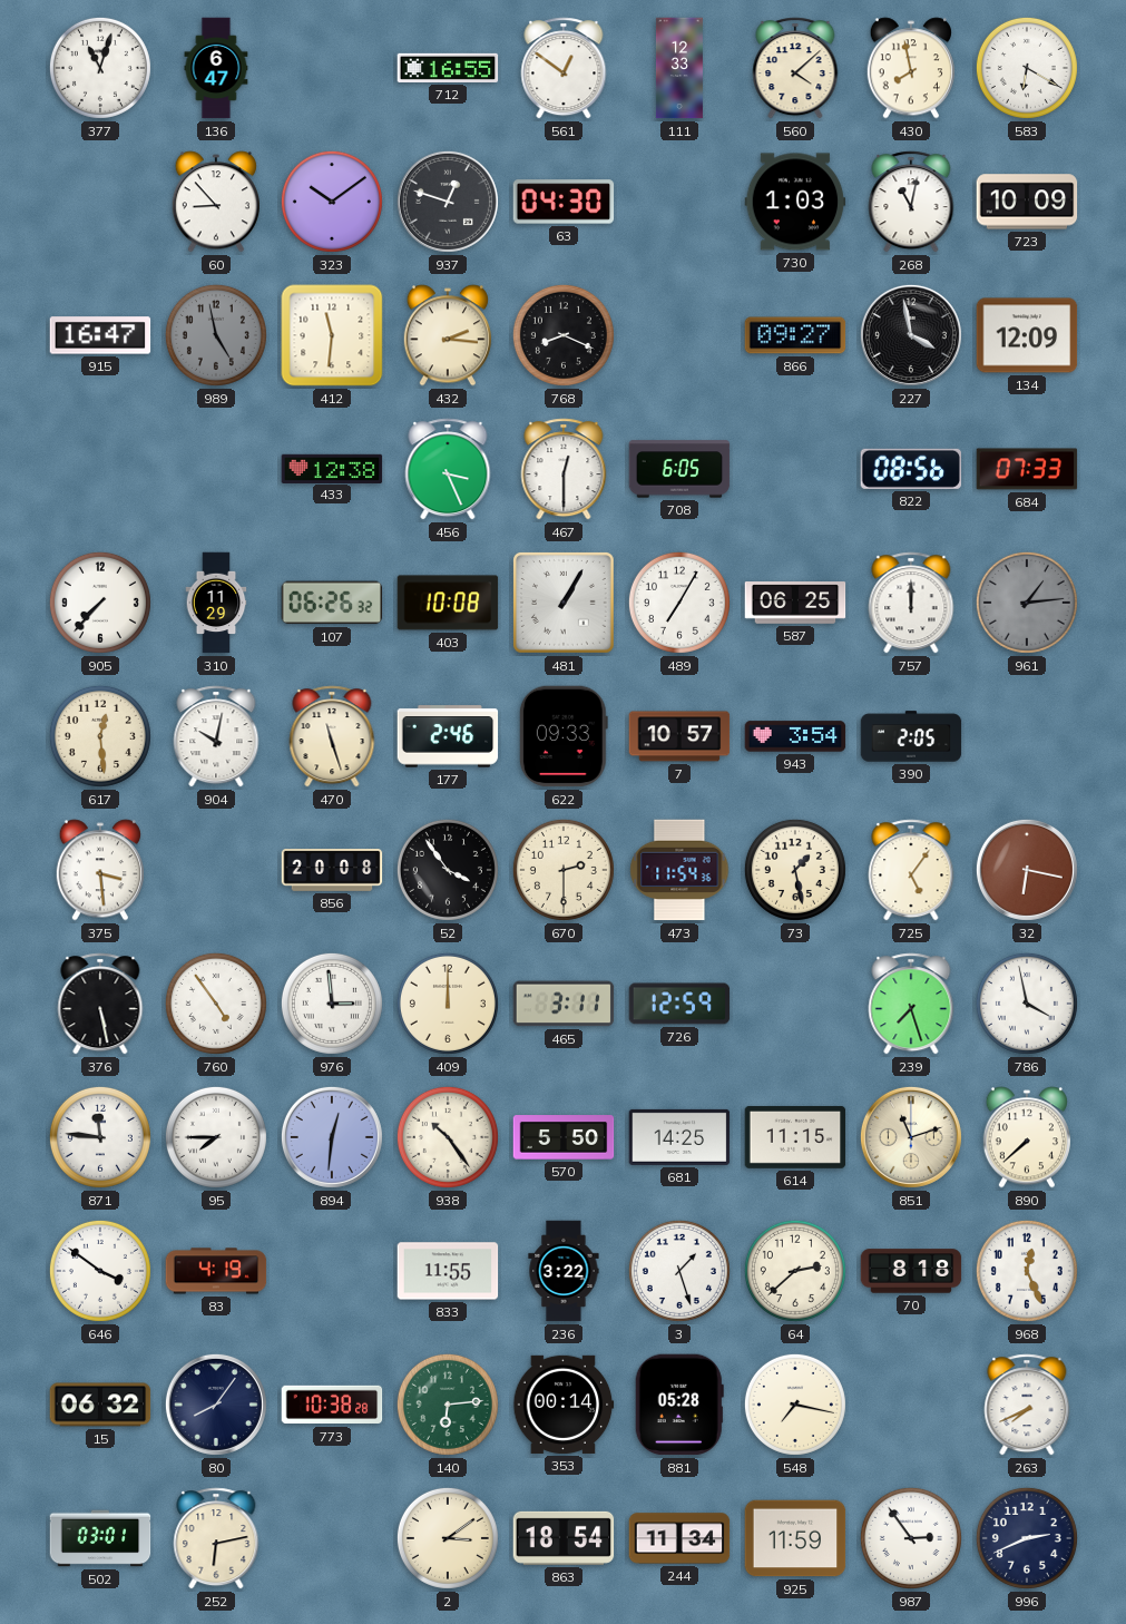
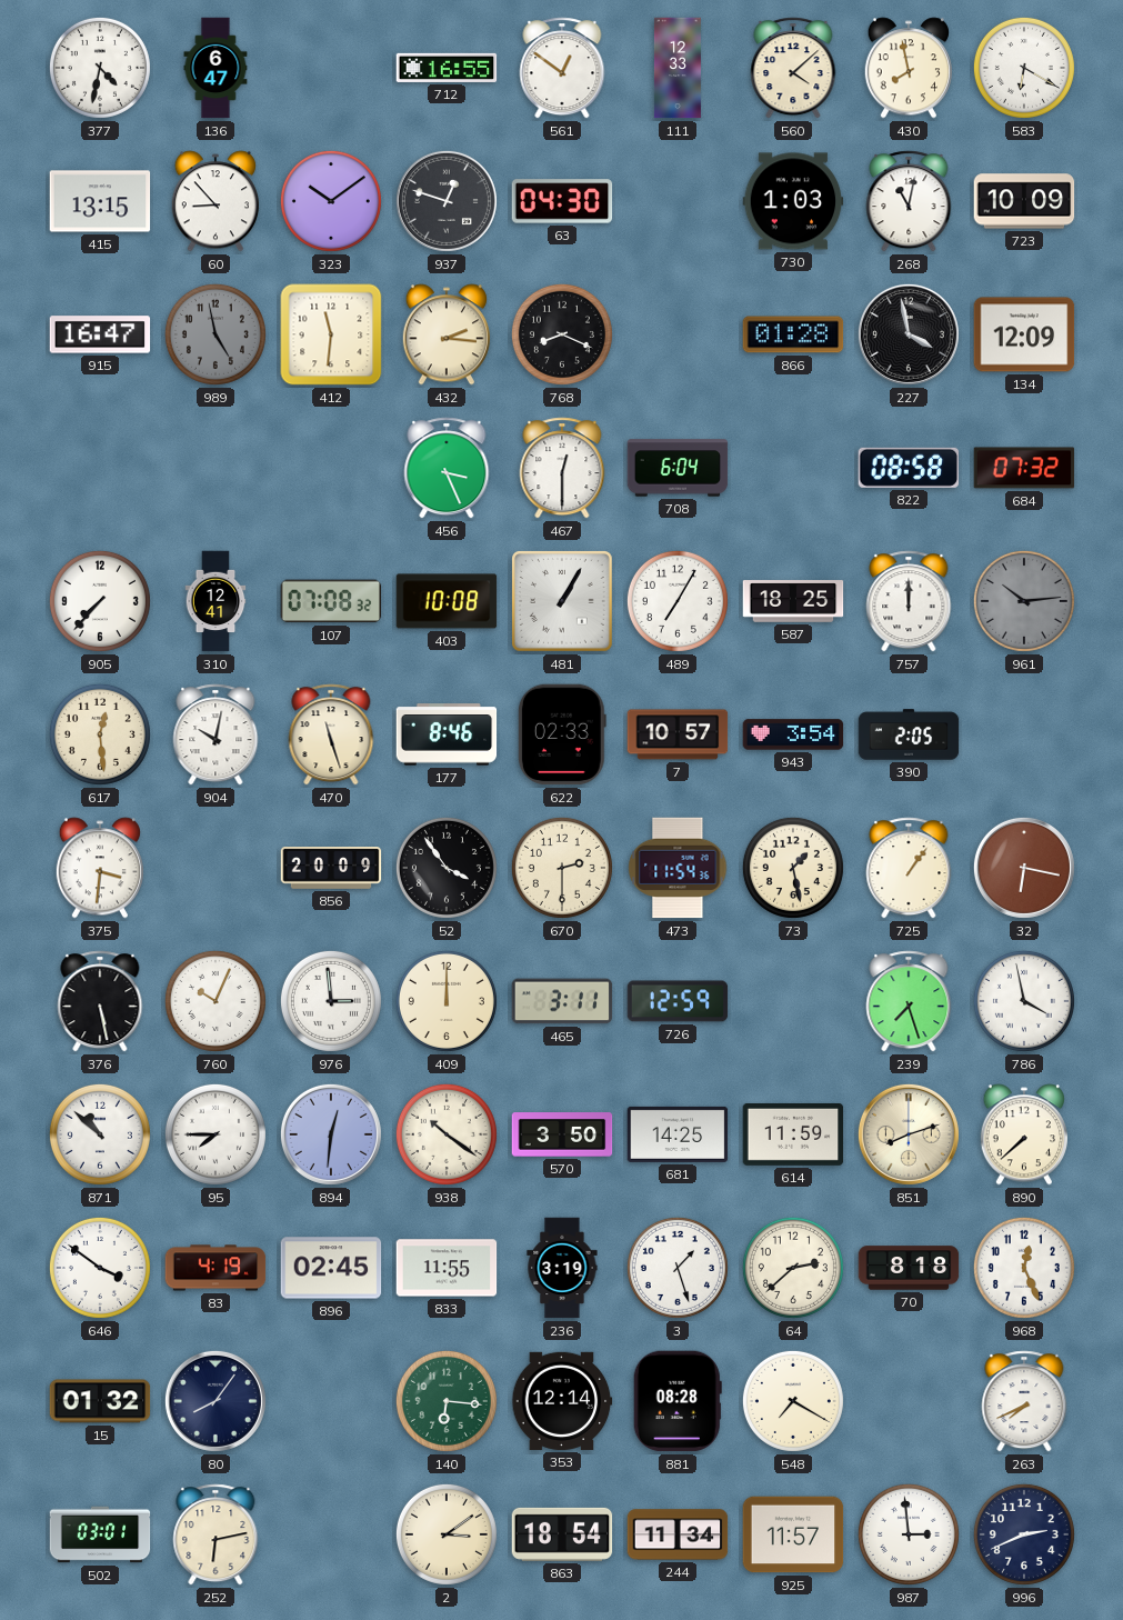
377: 11:03 -> 4:32
415: none -> 13:15
866: 09:27 -> 01:28
433: 12:38 -> none
708: 6:05 -> 6:04
822: 08:56 -> 08:58
684: 07:33 -> 07:32
310: 11:29 -> 12:41
107: 06:26 -> 07:08
587: 06:25 -> 18:25
961: 1:14 -> 10:14
177: 2:46 -> 8:46
622: 09:33 -> 02:33
375: 3:29 -> 3:31
856: 20:08 -> 20:09
725: 5:06 -> 1:06
760: 4:54 -> 10:04
871: 11:46 -> 10:52
938: 10:24 -> 10:21
570: 5:50 -> 3:50
614: 11:15 -> 11:59
851: 11:12 -> 8:12
896: none -> 02:45
236: 3:22 -> 3:19
15: 06:32 -> 01:32
773: 10:38 -> none
140: 6:14 -> 6:16
353: 00:14 -> 12:14
881: 05:28 -> 08:28
548: 7:17 -> 7:20
925: 11:59 -> 11:57
987: 2:54 -> 2:59
